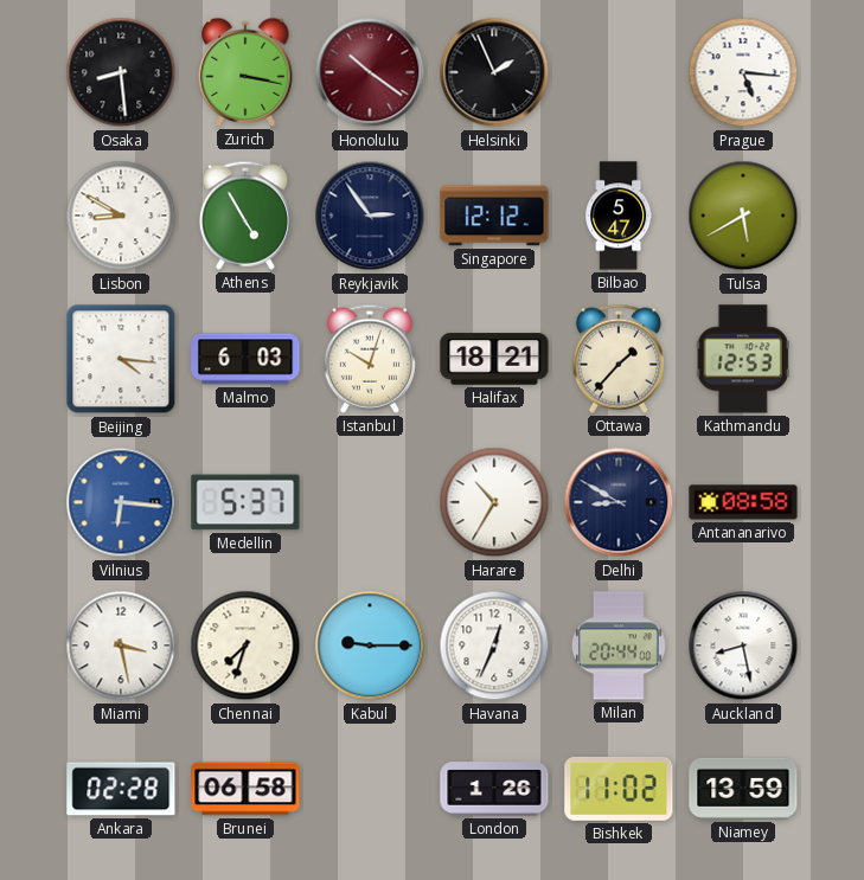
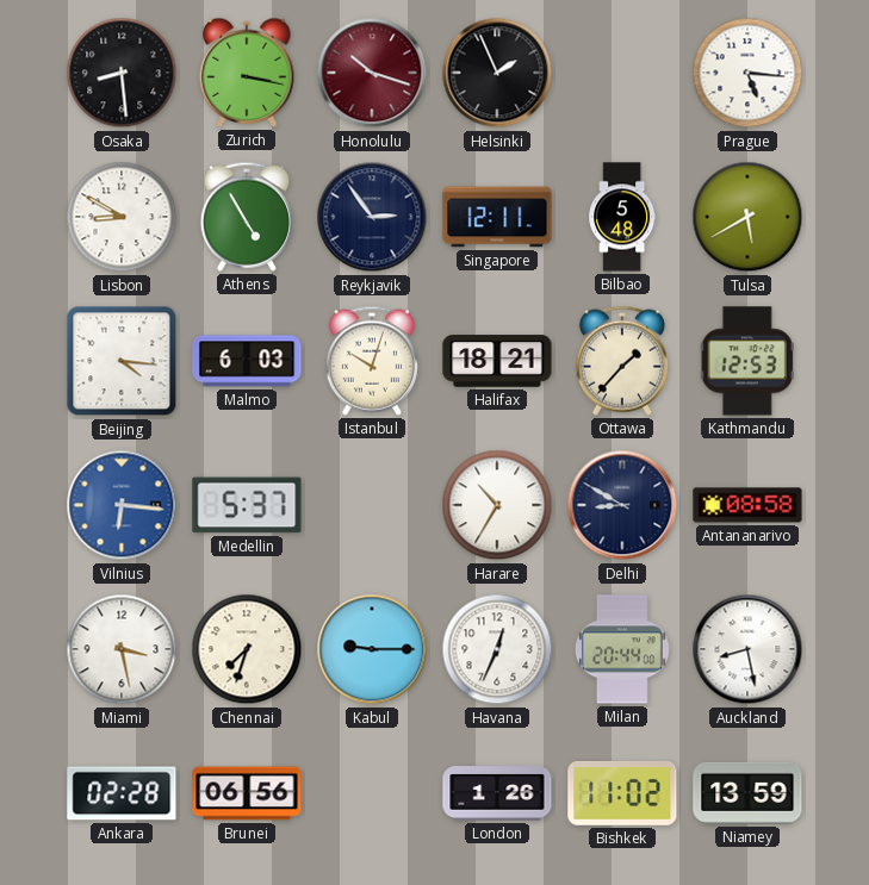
Honolulu: 10:21 -> 10:18
Singapore: 12:12 -> 12:11
Bilbao: 5:47 -> 5:48
Brunei: 06:58 -> 06:56
